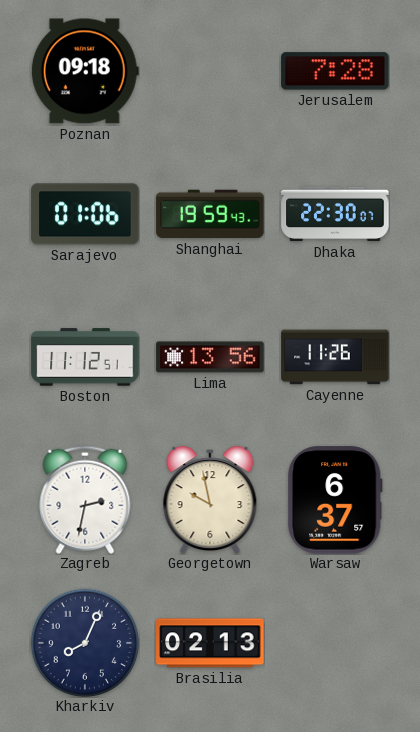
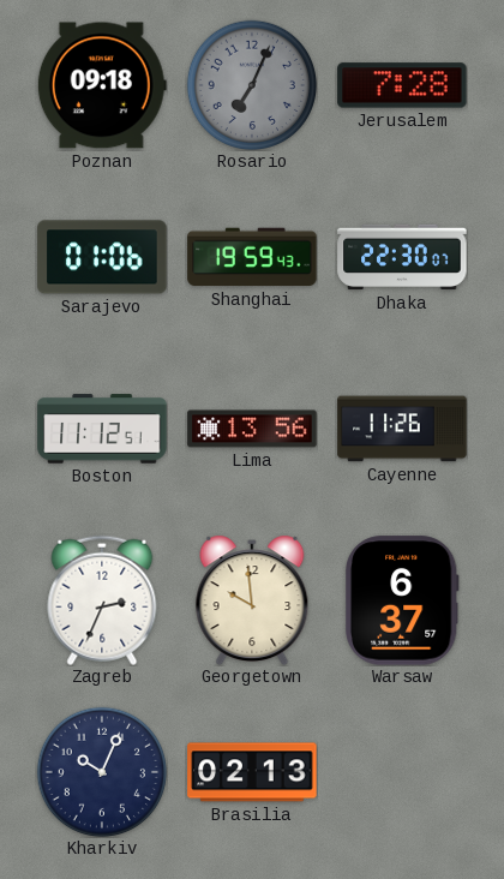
Rosario: none -> 7:04
Zagreb: 2:32 -> 2:34
Georgetown: 9:58 -> 9:59
Kharkiv: 8:04 -> 10:04
